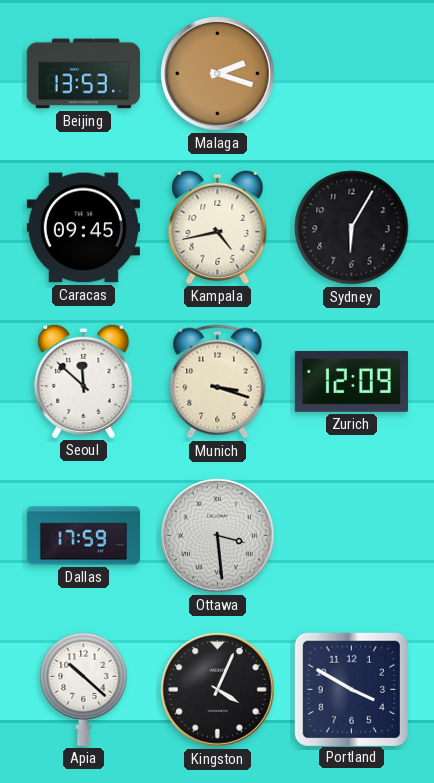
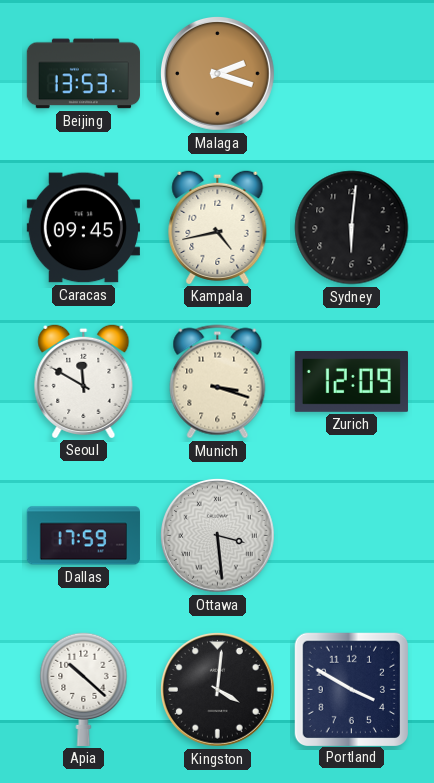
Sydney: 6:05 -> 6:01
Seoul: 11:52 -> 11:50
Kingston: 4:04 -> 4:01
